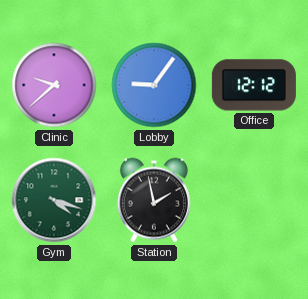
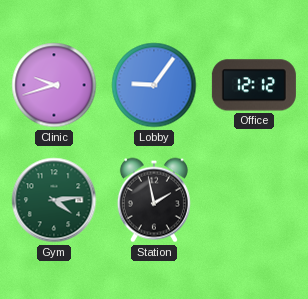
Clinic: 9:38 -> 9:42
Gym: 4:18 -> 4:14
